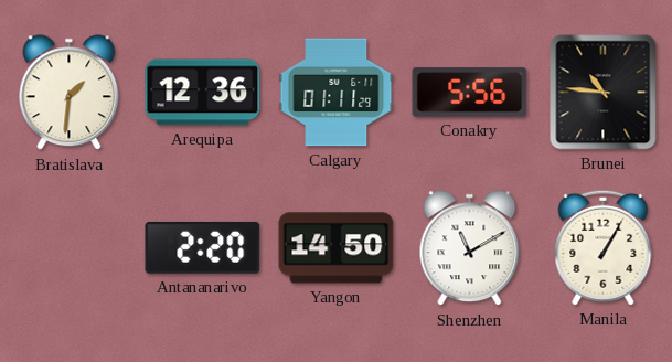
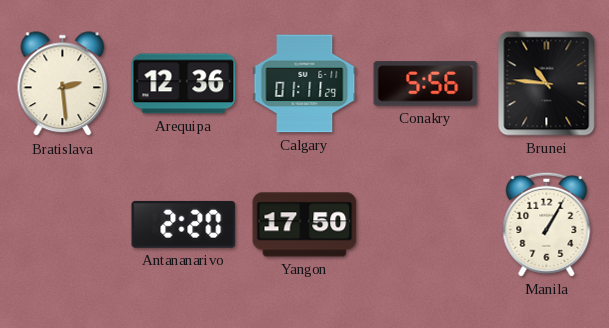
Bratislava: 1:31 -> 2:29
Yangon: 14:50 -> 17:50
Shenzhen: 11:10 -> none
